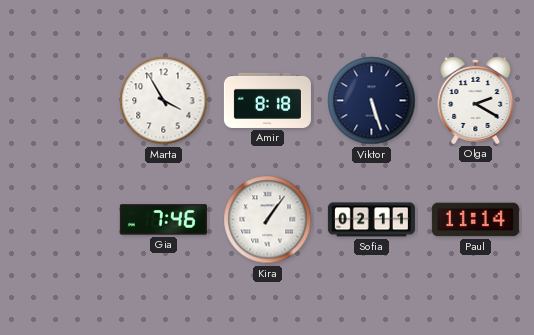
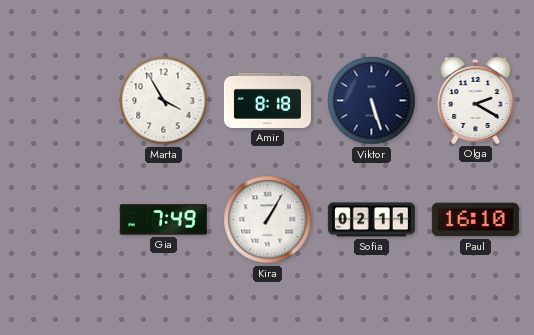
Gia: 7:46 -> 7:49
Kira: 1:06 -> 1:05
Paul: 11:14 -> 16:10
